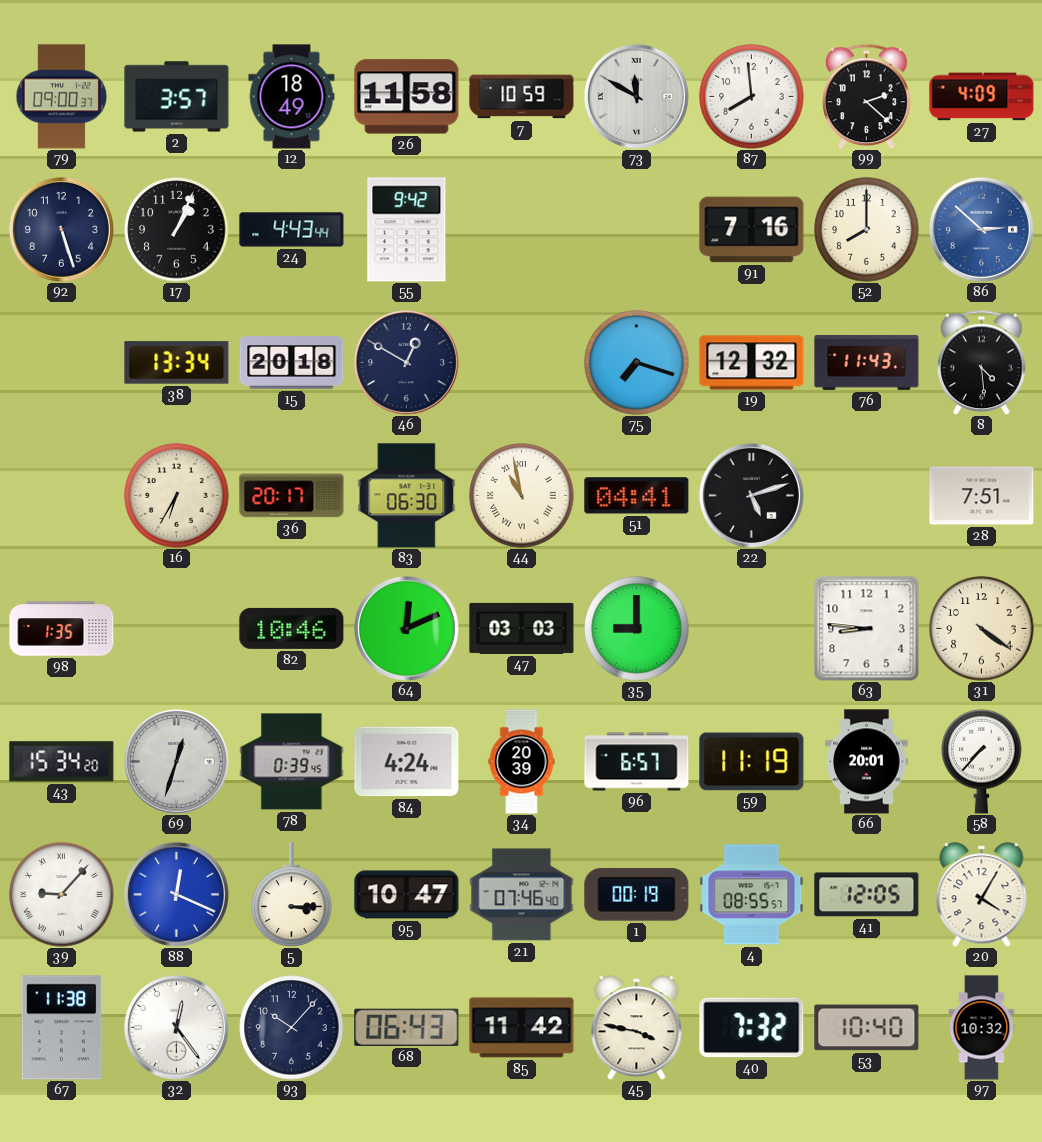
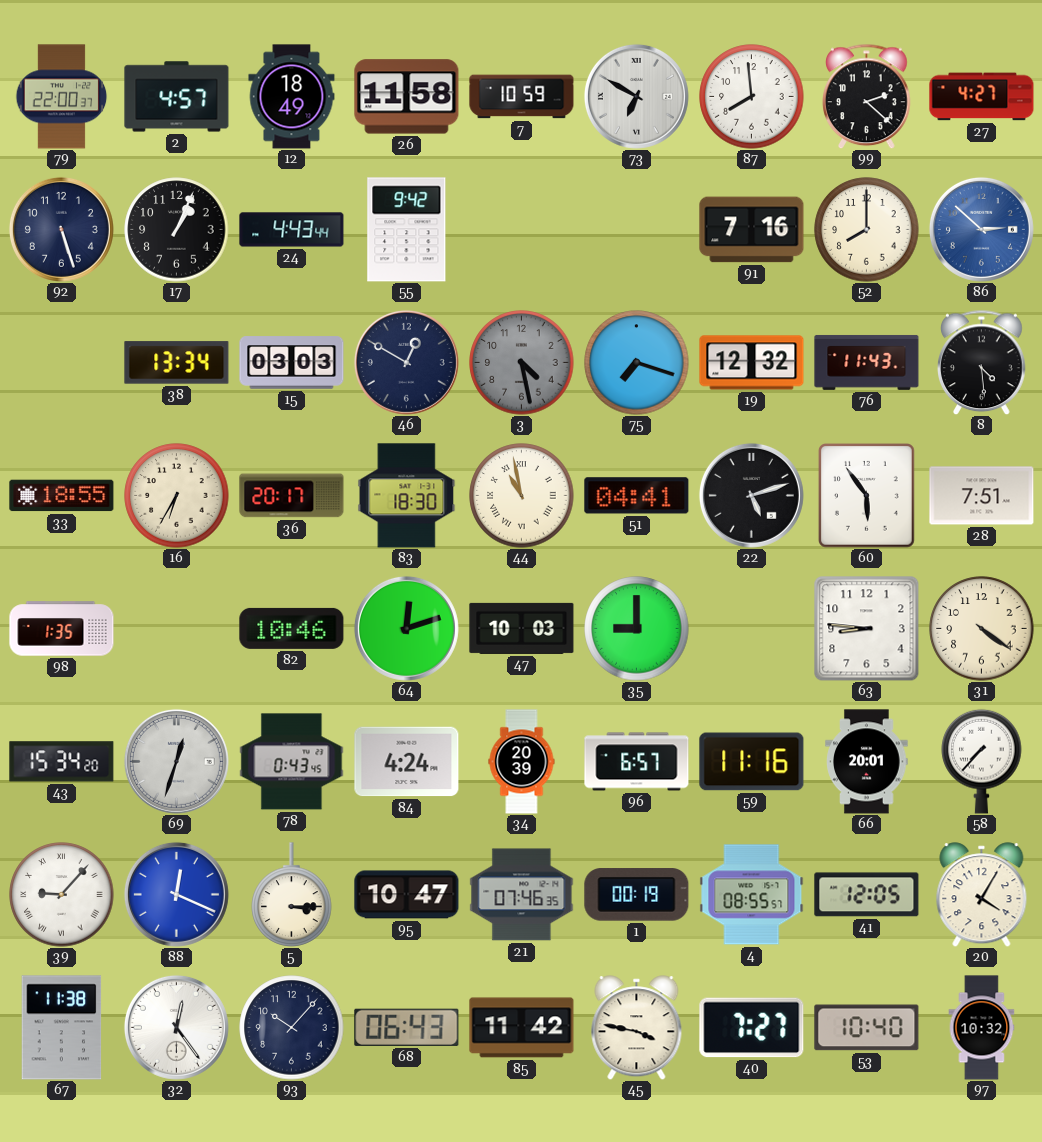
79: 09:00 -> 22:00
2: 3:57 -> 4:57
73: 11:50 -> 6:50
27: 4:09 -> 4:27
15: 20:18 -> 03:03
3: none -> 4:28
33: none -> 18:55
83: 06:30 -> 18:30
60: none -> 5:54
64: 12:11 -> 12:12
47: 03:03 -> 10:03
78: 0:39 -> 0:43
59: 11:19 -> 11:16
21: 07:46:40 -> 07:46:35
40: 7:32 -> 7:27
